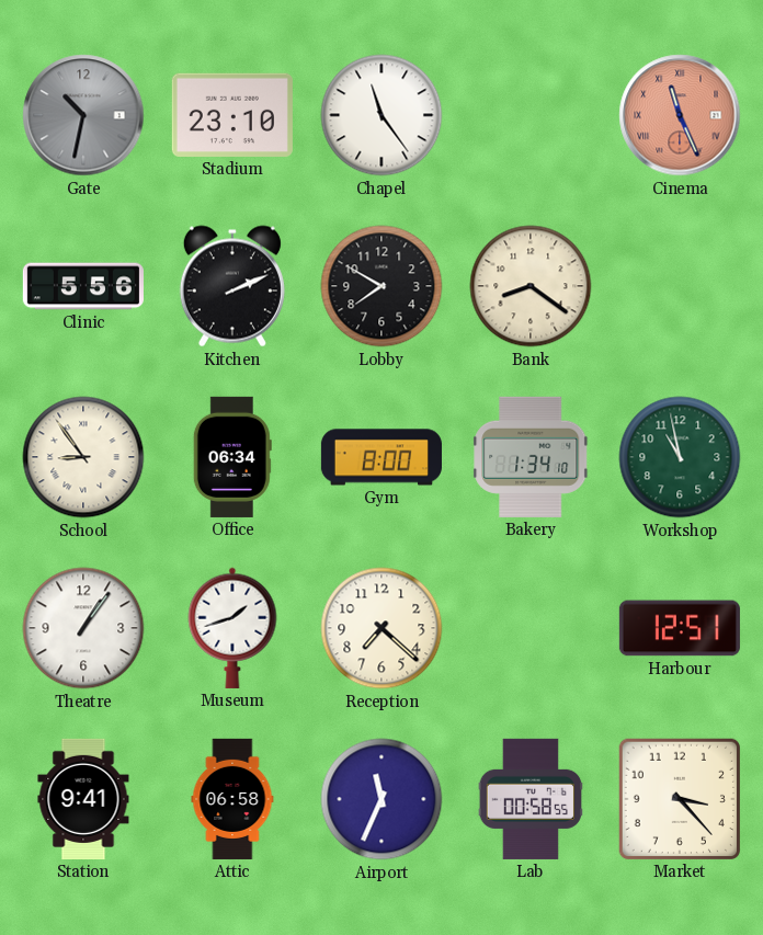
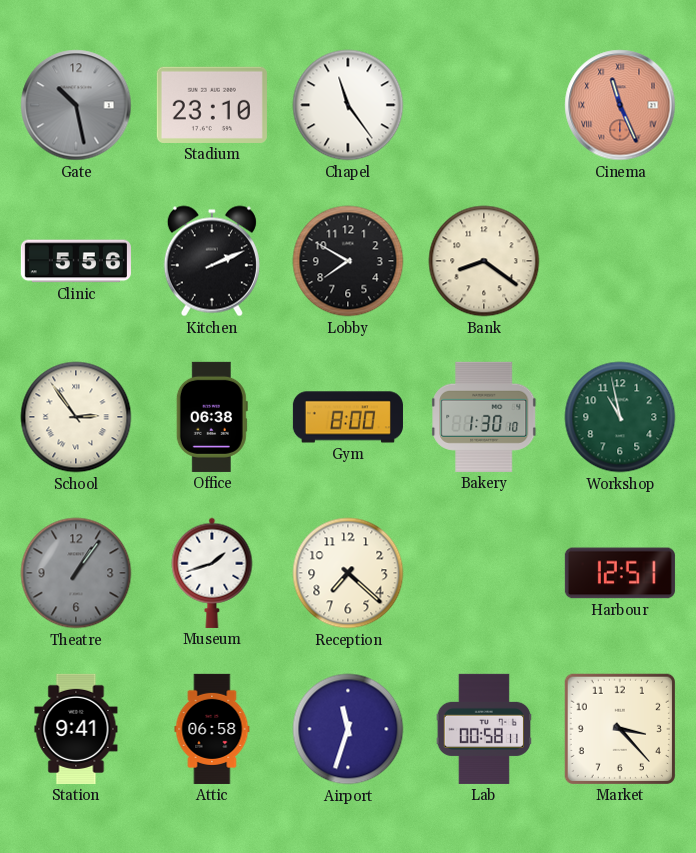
Gate: 10:32 -> 10:28
School: 8:54 -> 2:54
Office: 06:34 -> 06:38
Bakery: 1:34 -> 1:30
Theatre dial: white -> grey
Airport: 11:34 -> 11:33
Lab: 00:58:55 -> 00:58:11
